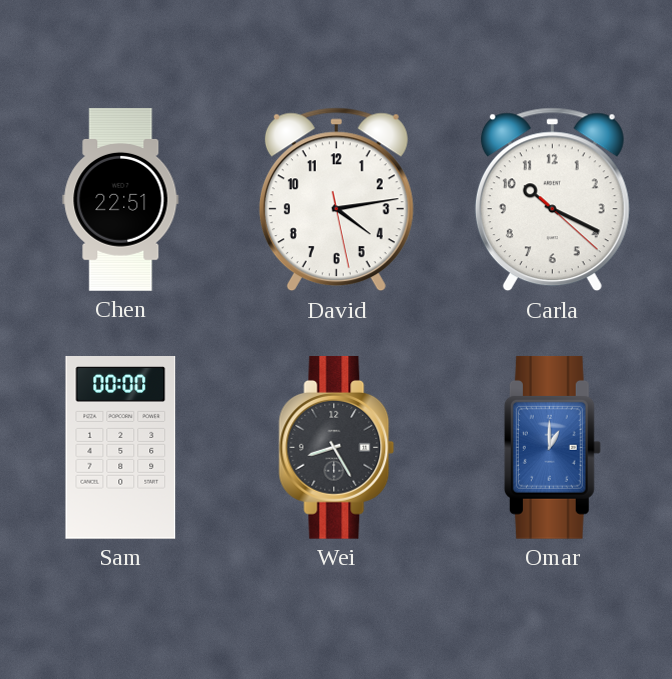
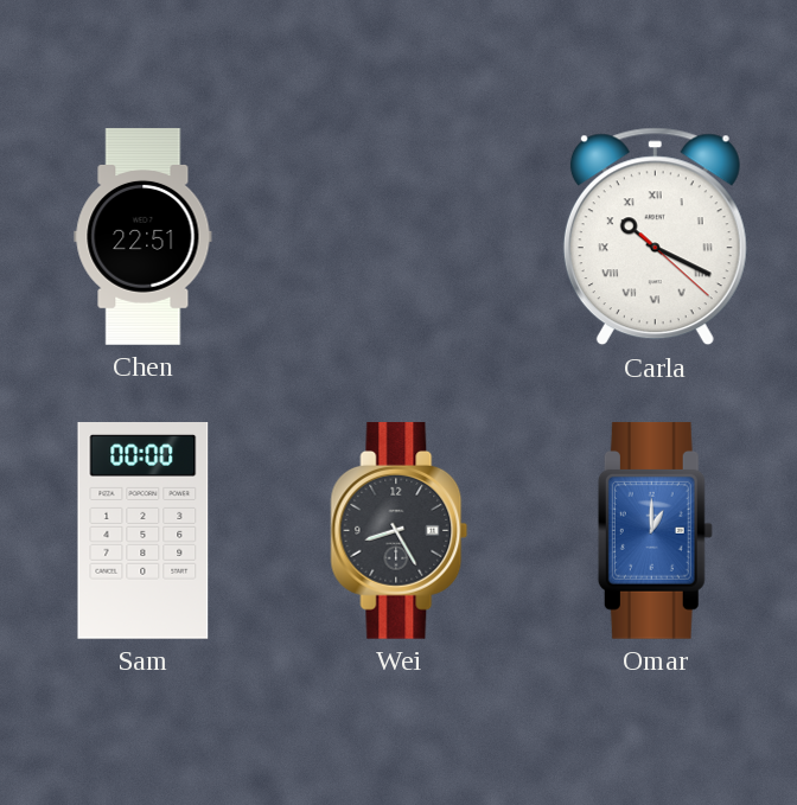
David: 4:13 -> none
Carla numerals: Arabic -> Roman
